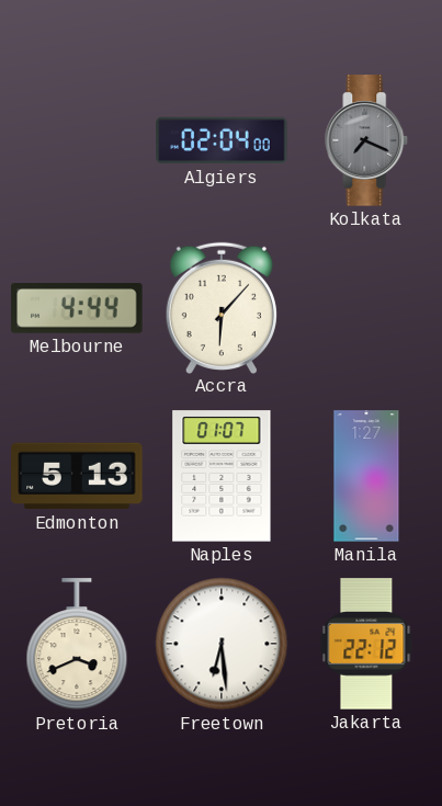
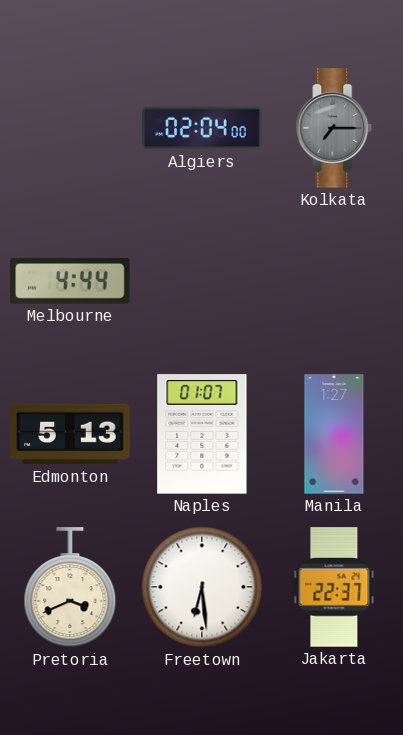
Kolkata: 7:19 -> 7:15
Accra: 6:07 -> none
Jakarta: 22:12 -> 22:37
